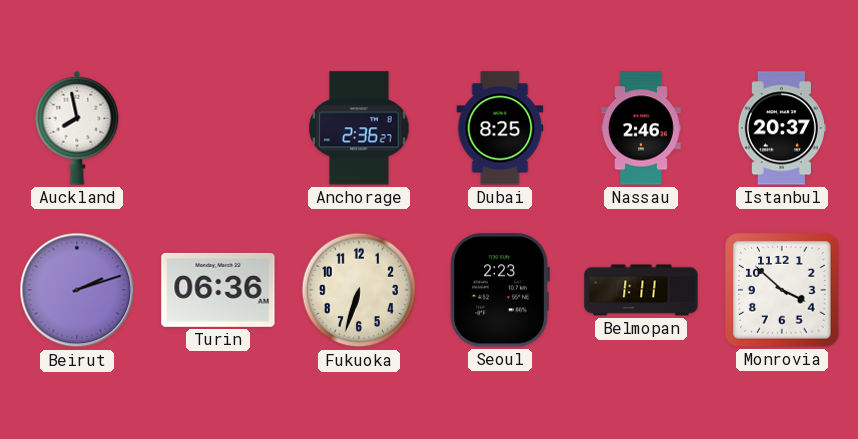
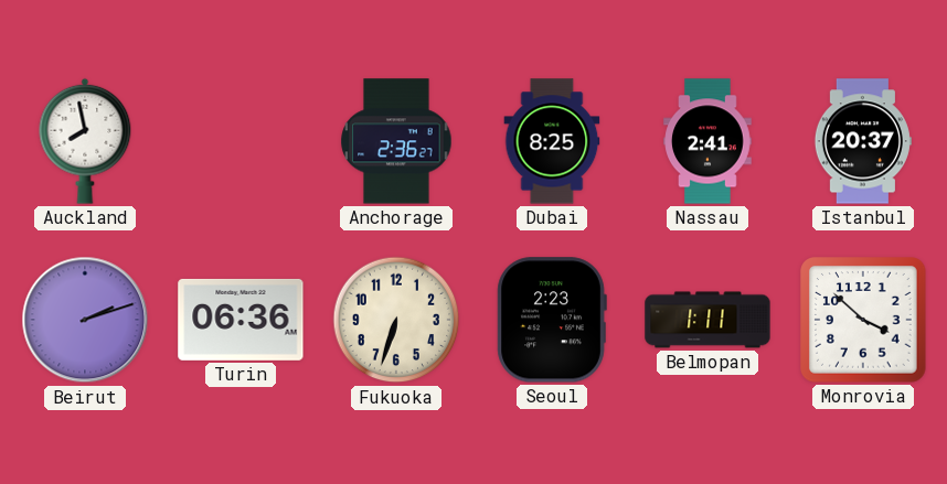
Nassau: 2:46 -> 2:41
